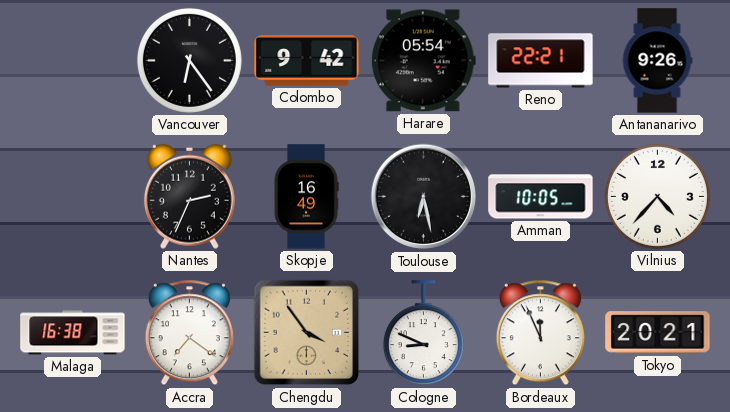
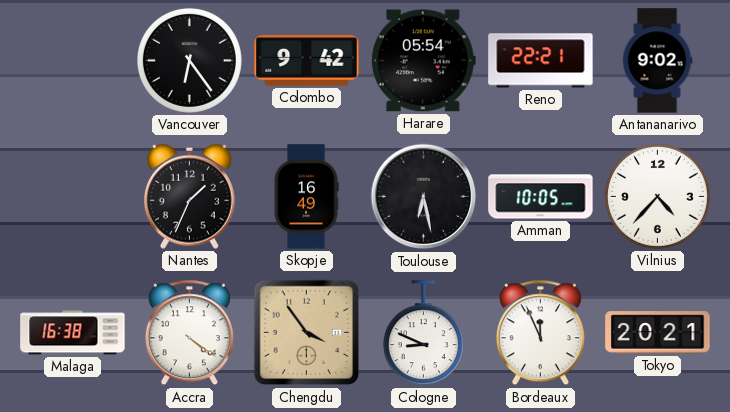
Antananarivo: 9:26 -> 9:02
Nantes: 2:34 -> 1:34
Accra: 7:21 -> 4:21
